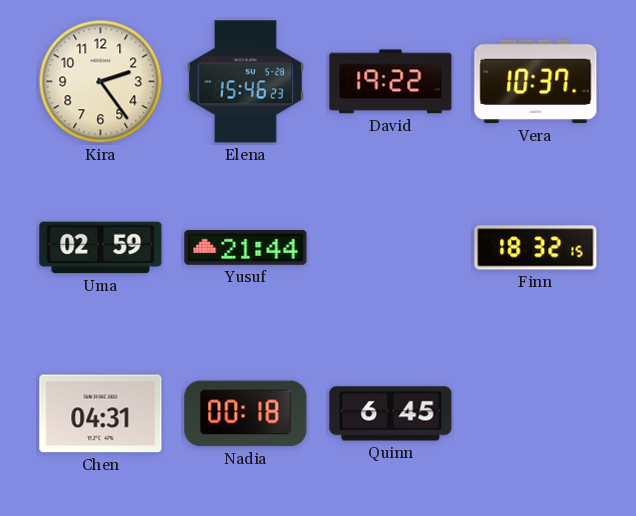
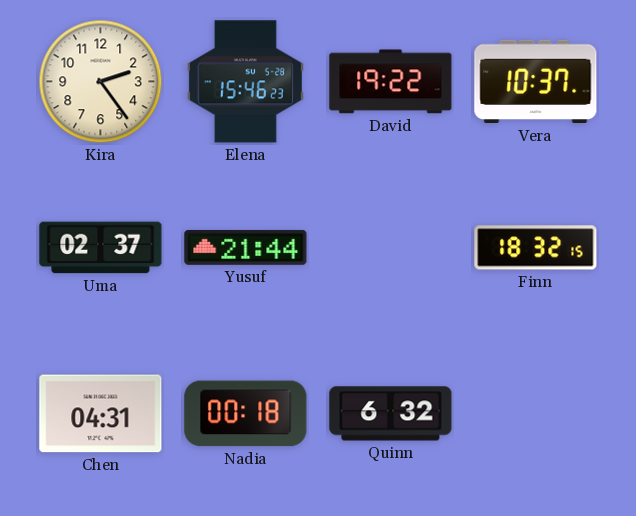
Uma: 02:59 -> 02:37
Quinn: 6:45 -> 6:32
